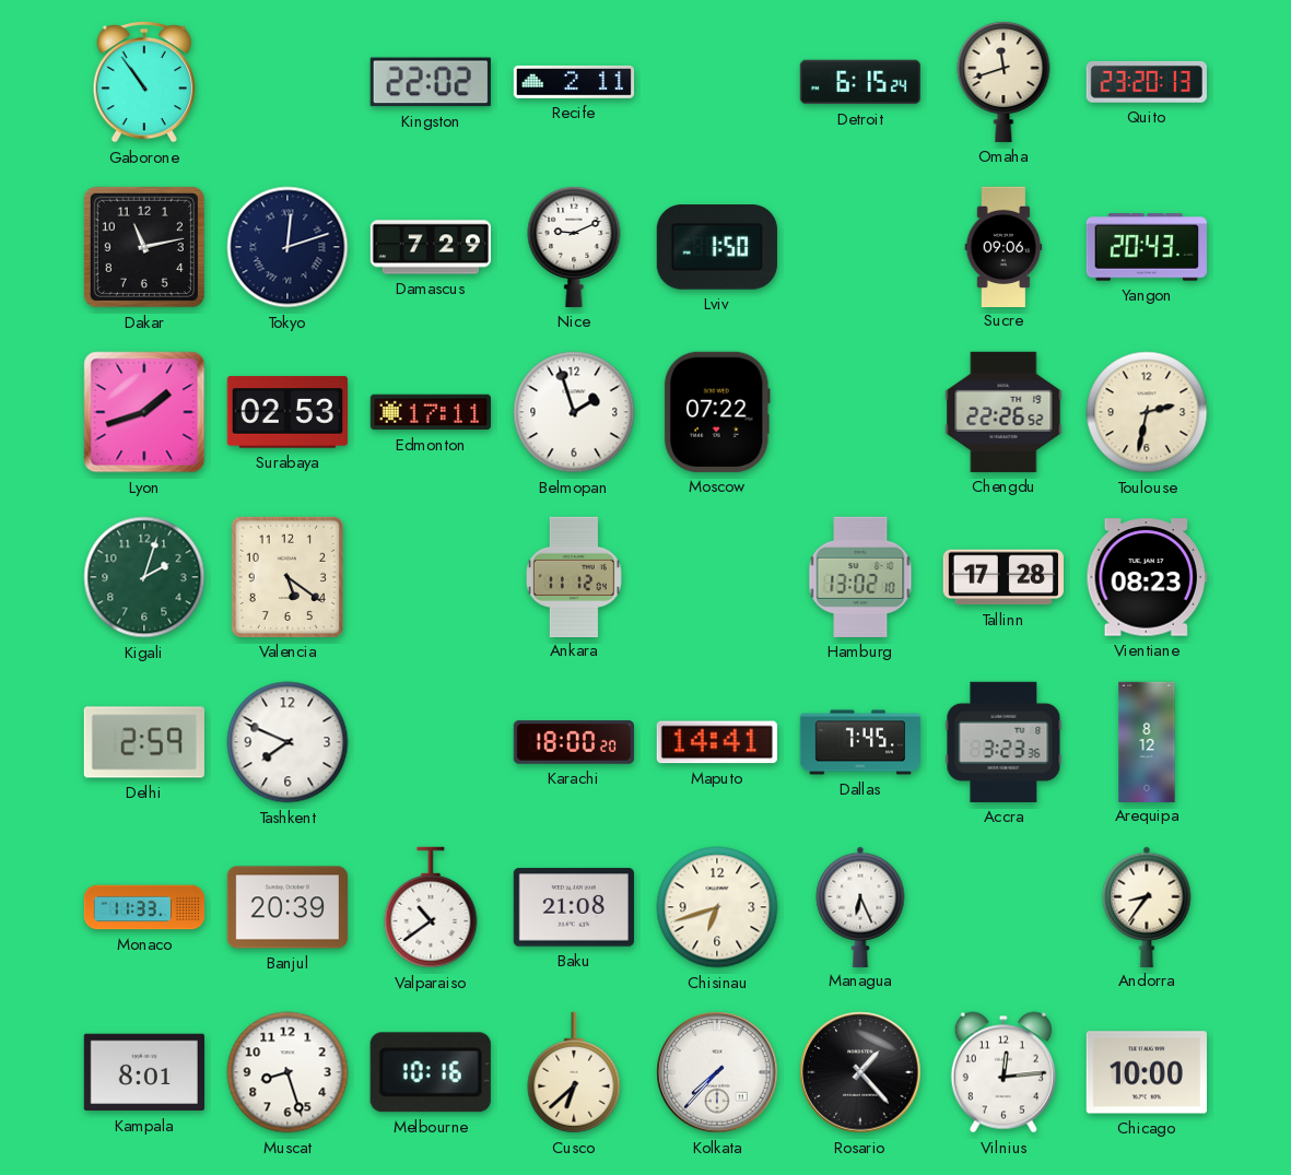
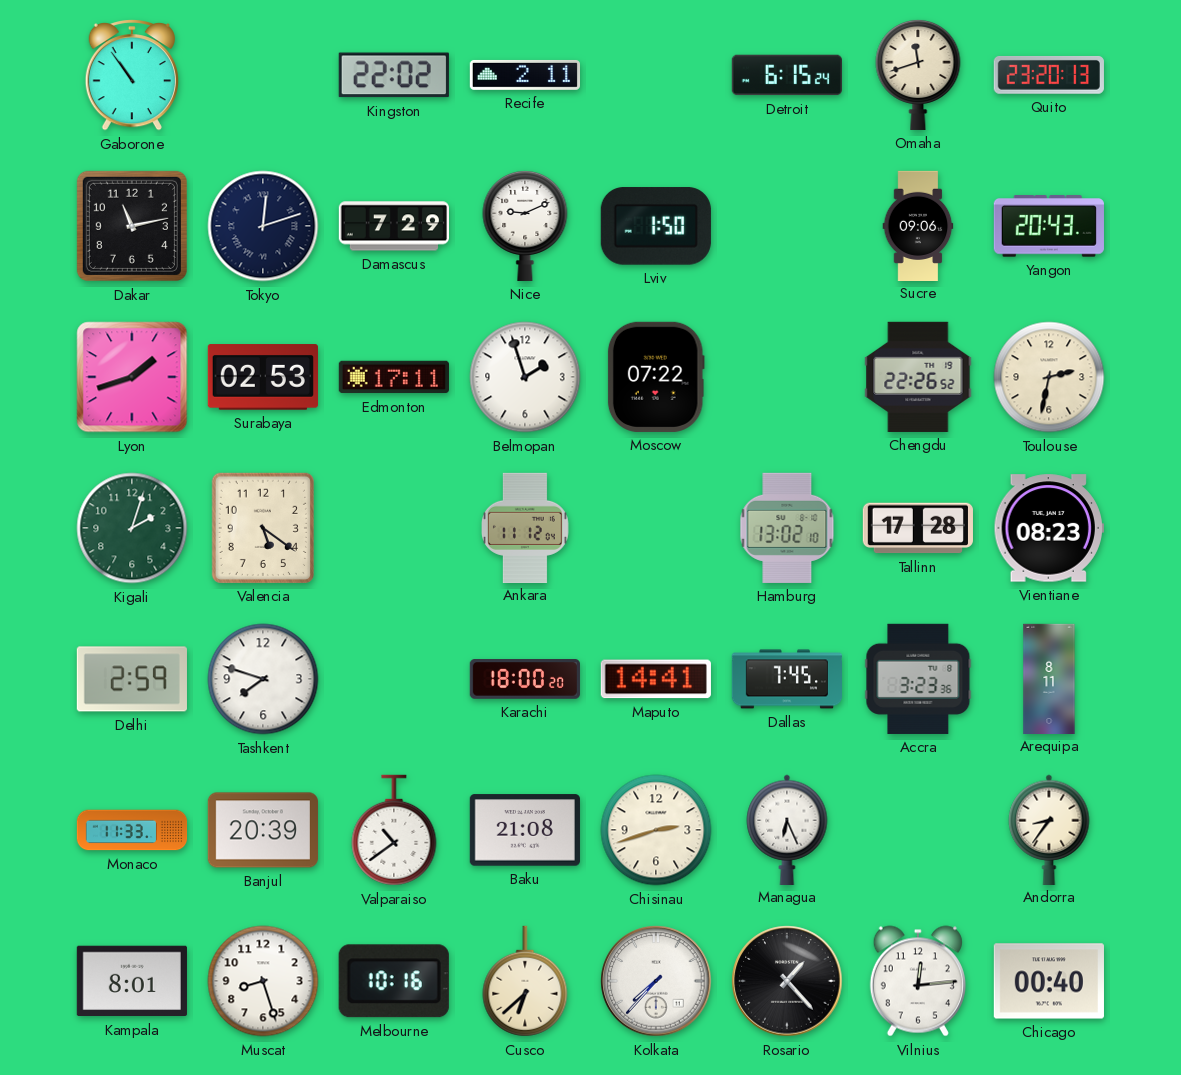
Tashkent: 7:49 -> 7:48
Arequipa: 8:12 -> 8:11
Chisinau: 6:42 -> 2:42
Chicago: 10:00 -> 00:40
